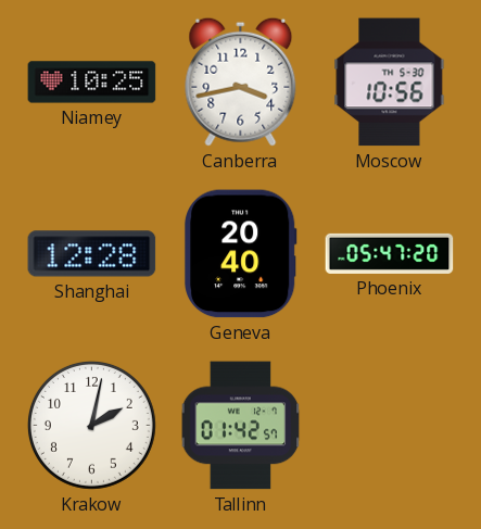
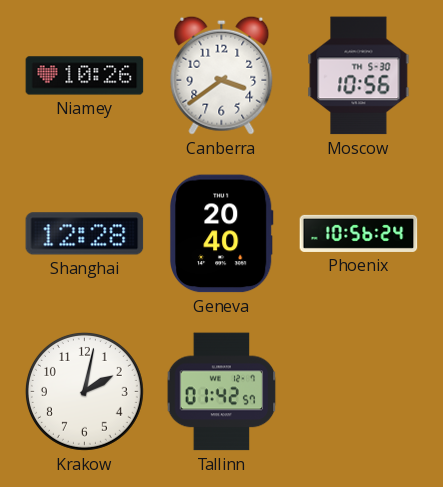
Niamey: 10:25 -> 10:26
Canberra: 3:43 -> 3:39
Phoenix: 05:47 -> 10:56
